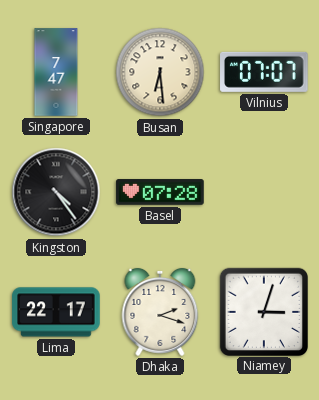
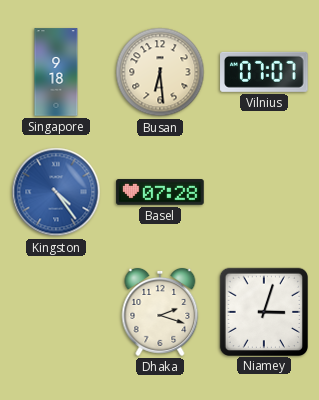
Singapore: 7:47 -> 9:18
Kingston dial: black -> blue
Lima: 22:17 -> none
